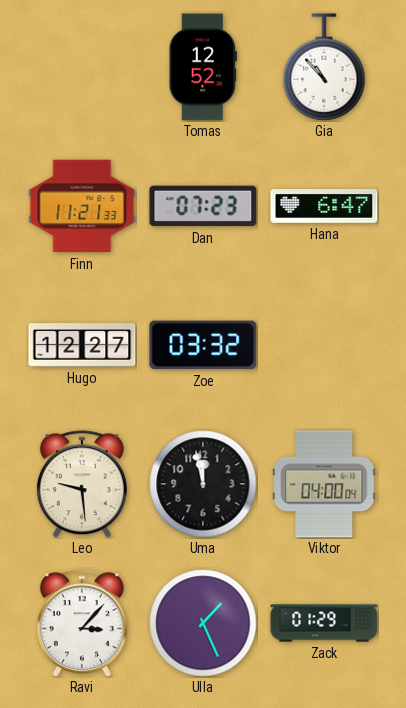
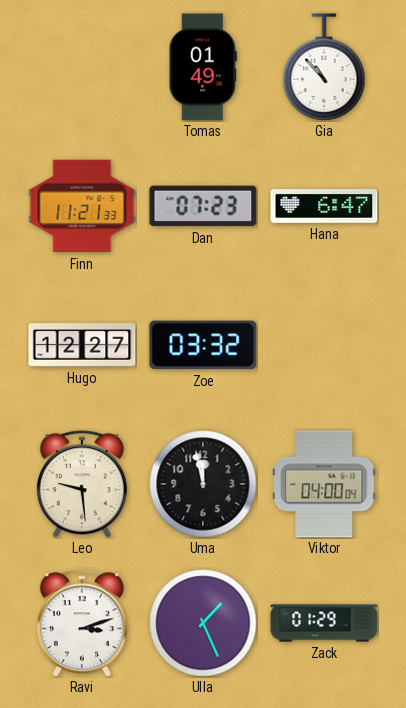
Tomas: 12:52 -> 01:49
Ravi: 3:07 -> 3:12
